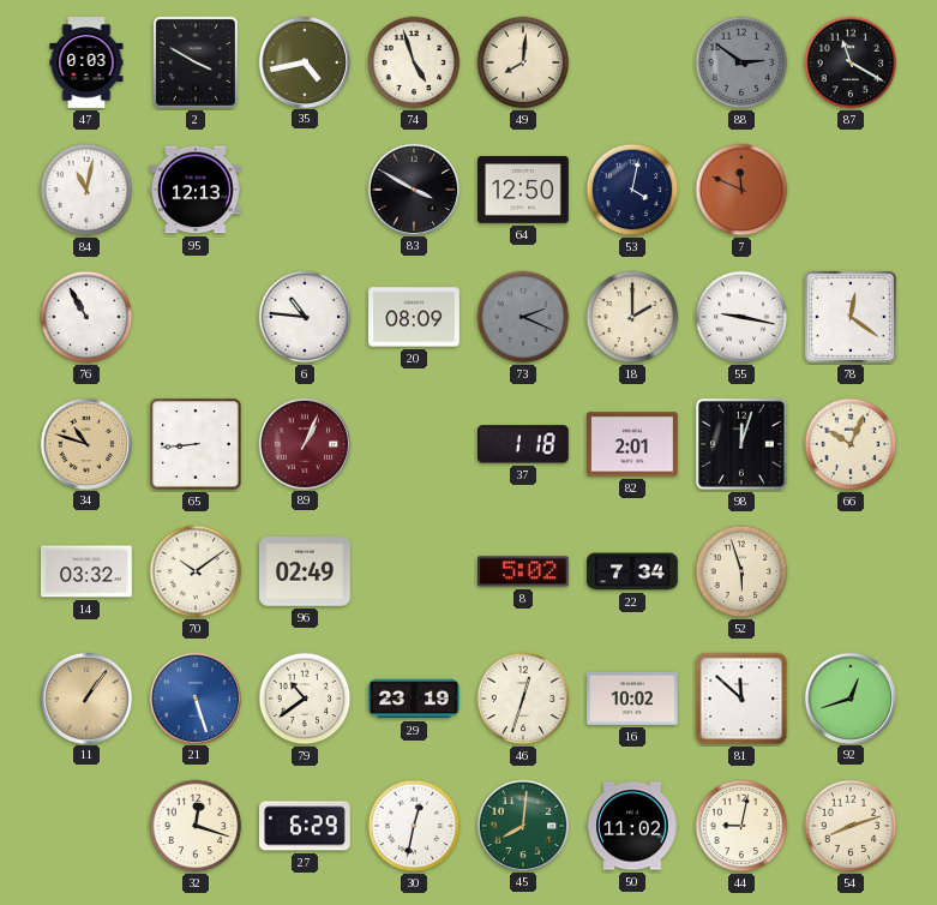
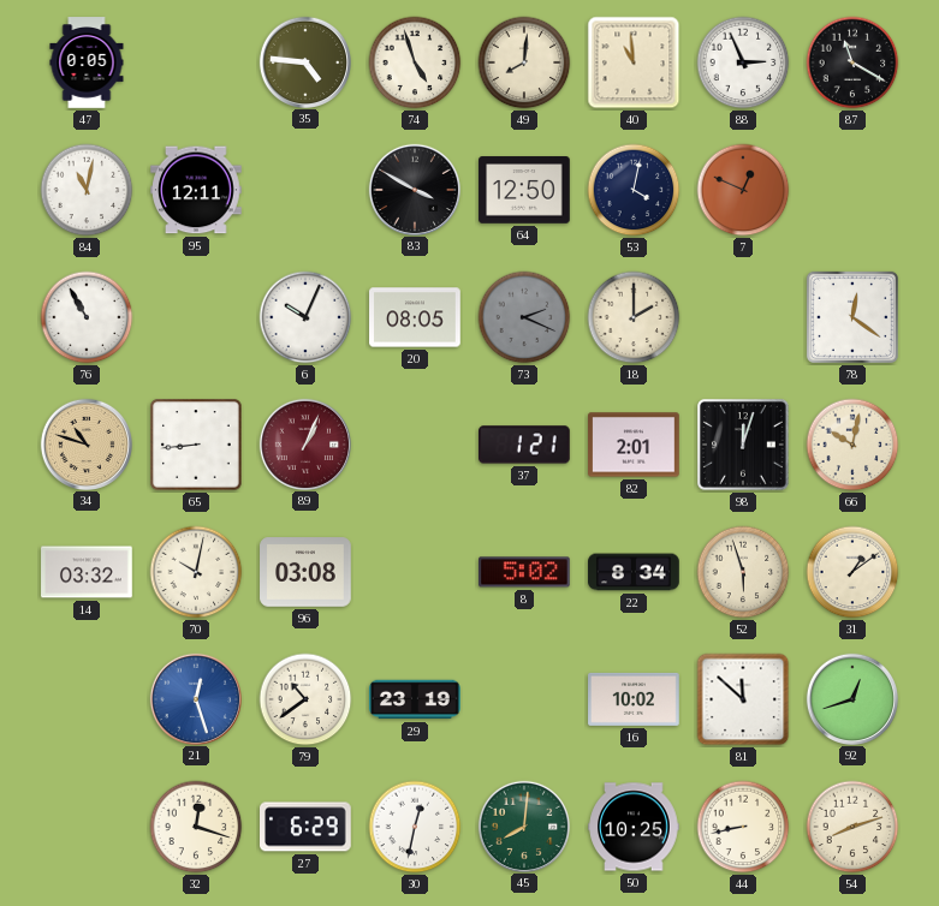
47: 0:03 -> 0:05
2: 3:50 -> none
35: 4:43 -> 4:46
40: none -> 10:59
88: 2:51 -> 2:56
88 dial: grey -> white
95: 12:13 -> 12:11
7: 11:49 -> 12:49
6: 10:46 -> 10:04
20: 08:09 -> 08:05
55: 9:17 -> none
37: 1:18 -> 1:21
66: 10:04 -> 10:02
70: 10:09 -> 10:02
96: 02:49 -> 03:08
22: 7:34 -> 8:34
31: none -> 1:09
11: 1:06 -> none
21: 5:27 -> 12:27
46: 12:33 -> none
50: 11:02 -> 10:25
44: 9:02 -> 8:43
